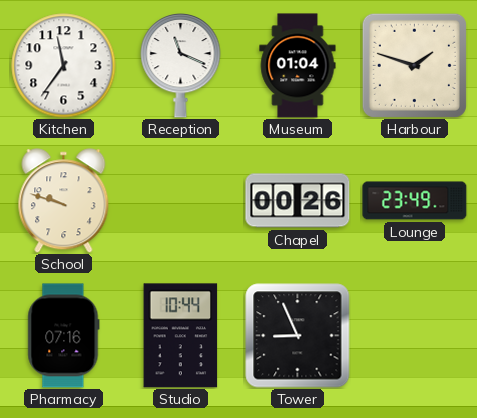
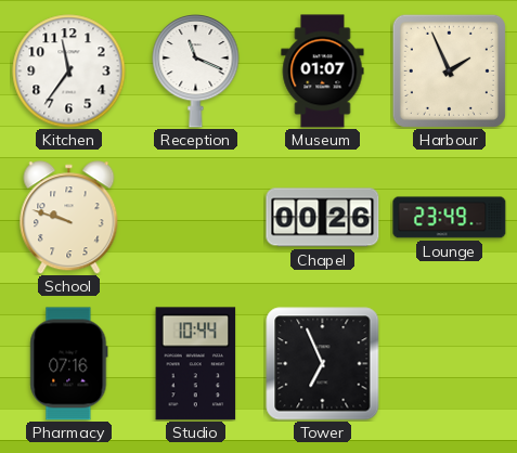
Museum: 01:04 -> 01:07
Harbour: 1:48 -> 1:56
Tower: 8:56 -> 6:56
